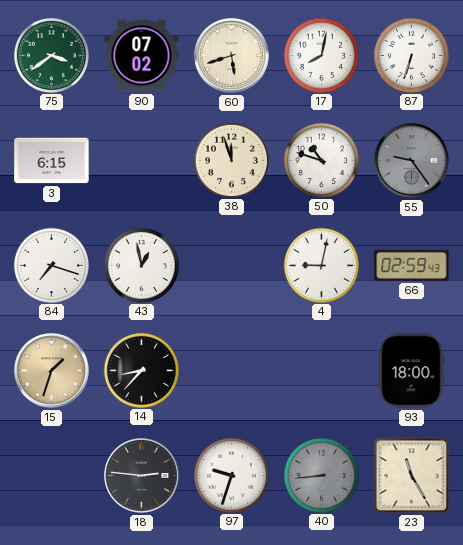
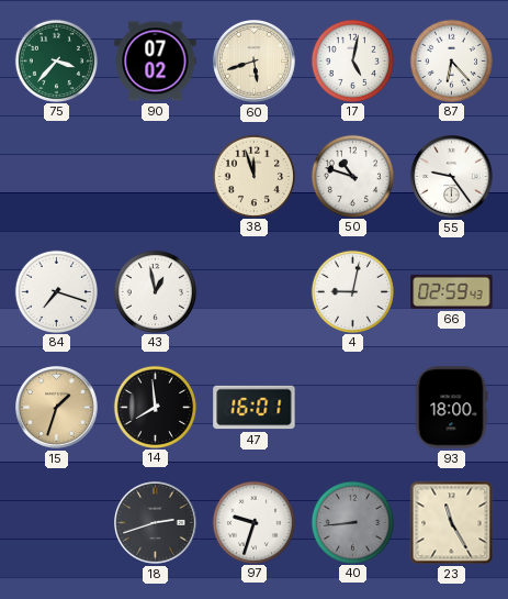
75: 3:39 -> 3:37
17: 8:02 -> 5:02
87: 6:33 -> 6:23
3: 6:15 -> none
55 dial: grey -> white
14: 8:37 -> 7:59
47: none -> 16:01
18: 2:46 -> 2:42
